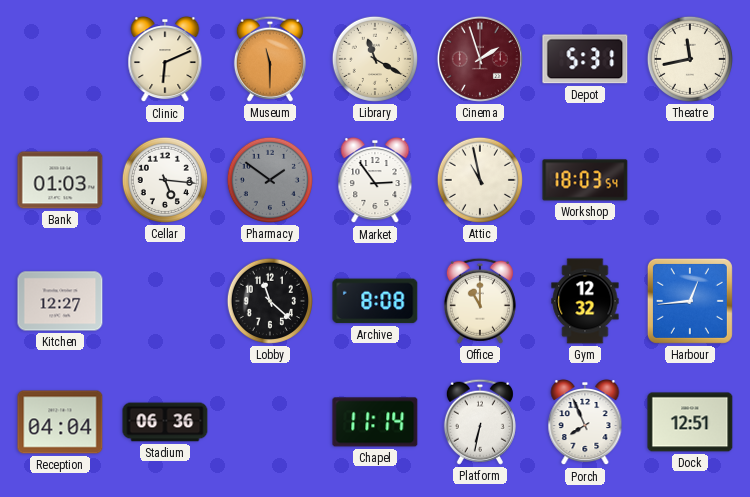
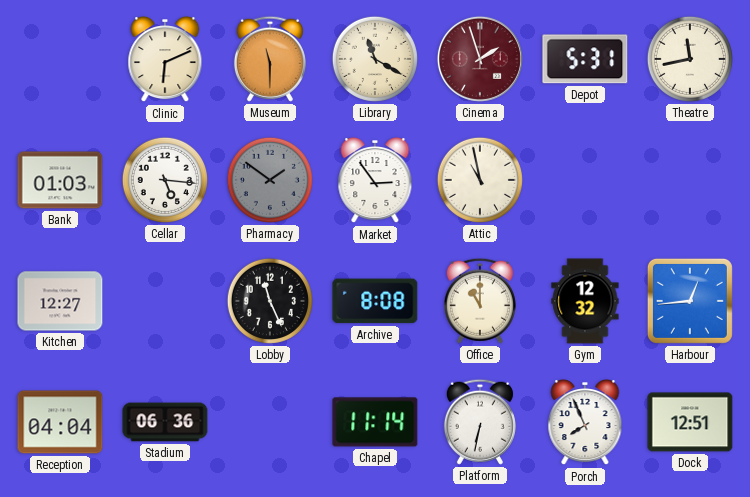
Workshop: 18:03 -> none
Lobby: 11:22 -> 11:26
